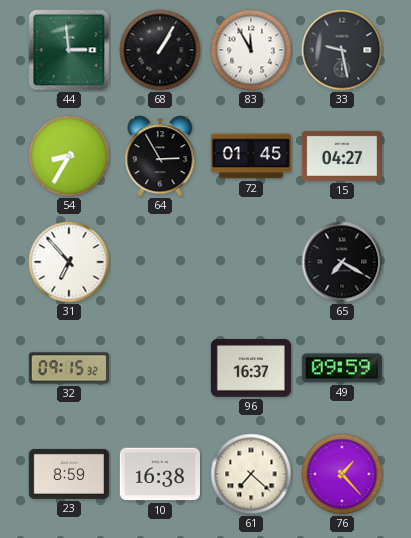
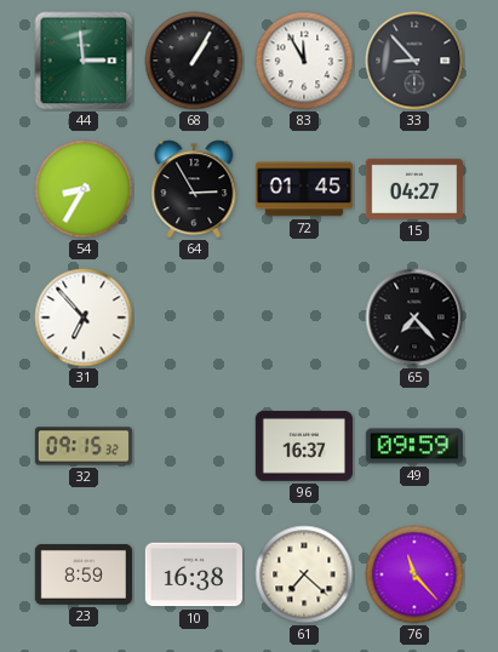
33: 9:28 -> 8:53
65: 7:20 -> 7:23
76: 1:23 -> 11:23
